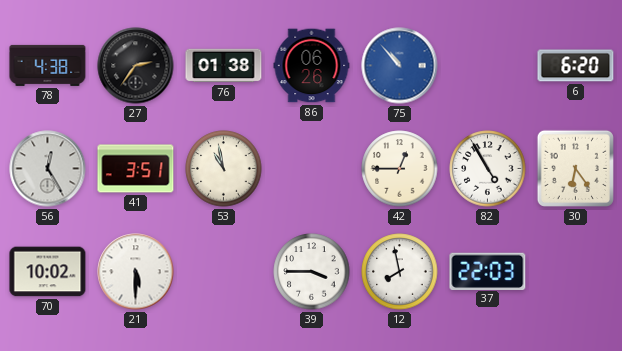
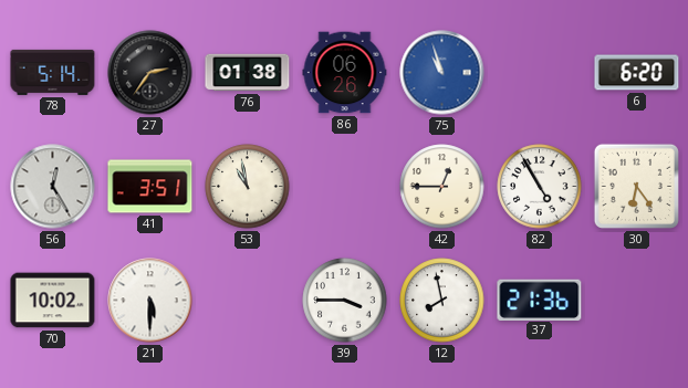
78: 4:38 -> 5:14
75: 10:53 -> 10:57
37: 22:03 -> 21:36
